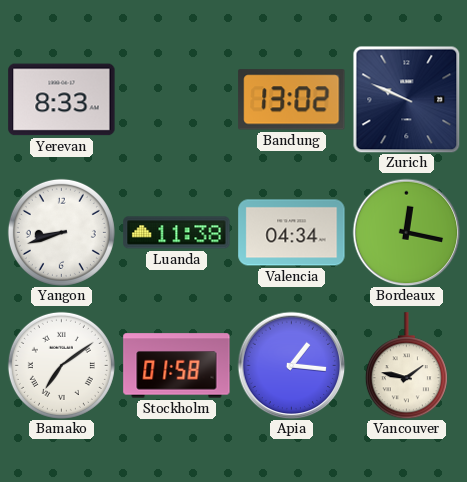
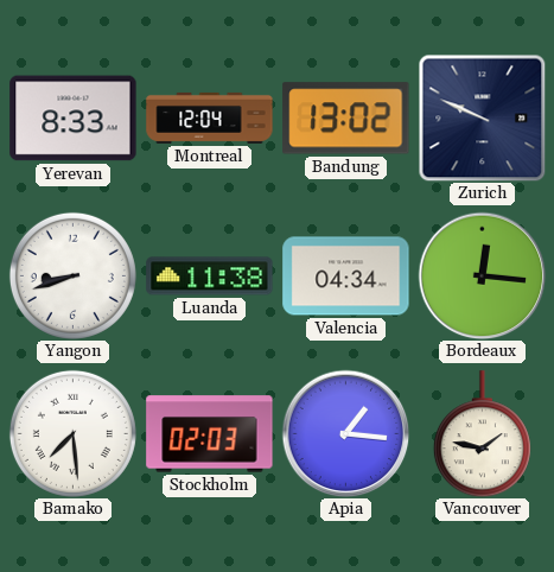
Montreal: none -> 12:04
Bordeaux: 12:17 -> 12:16
Bamako: 7:09 -> 7:29
Stockholm: 01:58 -> 02:03
